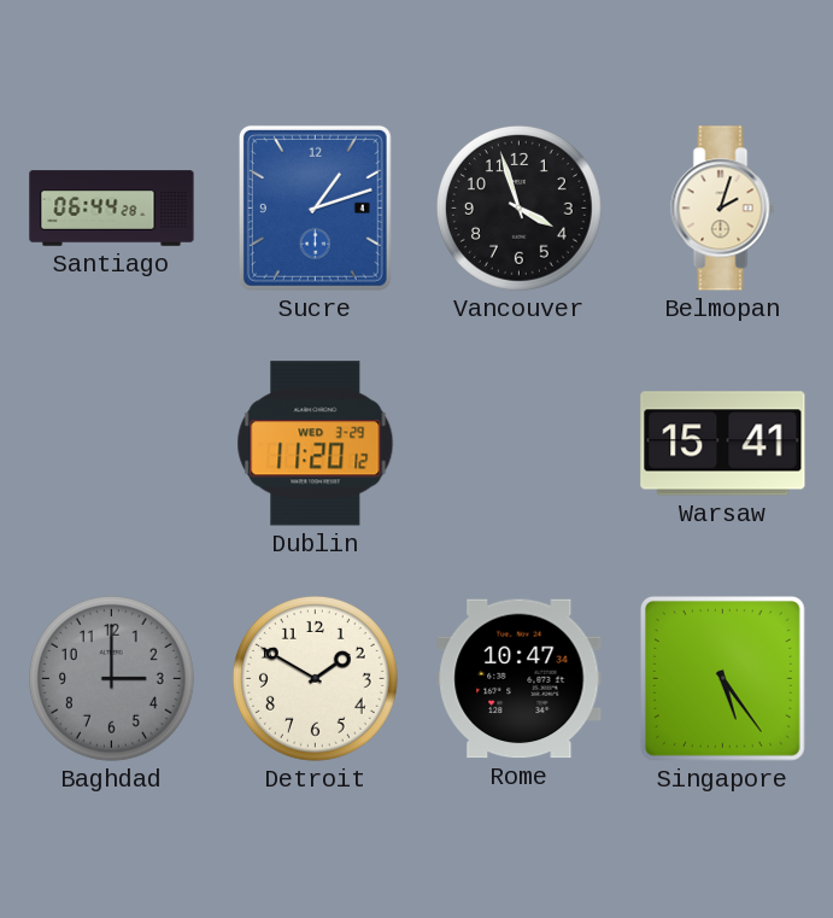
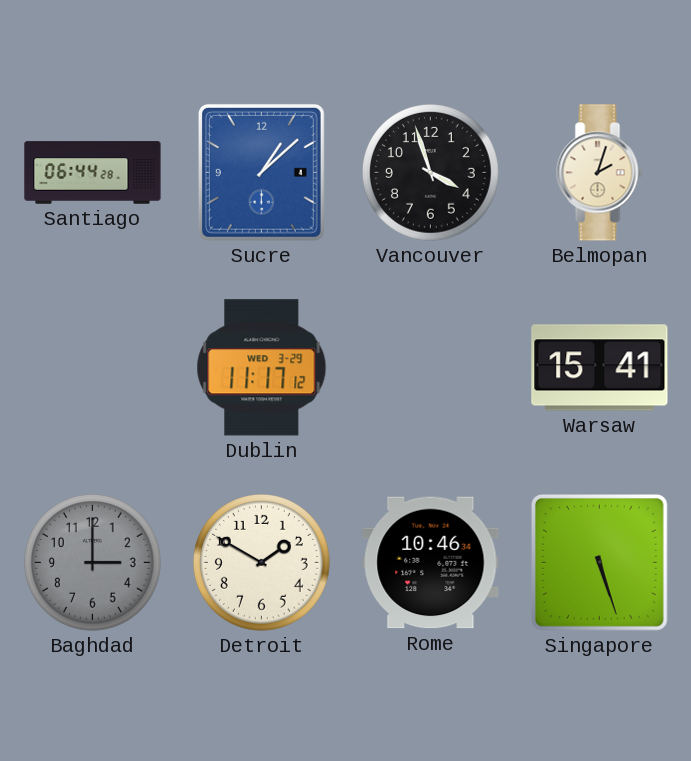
Sucre: 1:12 -> 1:08
Dublin: 11:20 -> 11:17
Rome: 10:47 -> 10:46
Singapore: 5:24 -> 5:27
